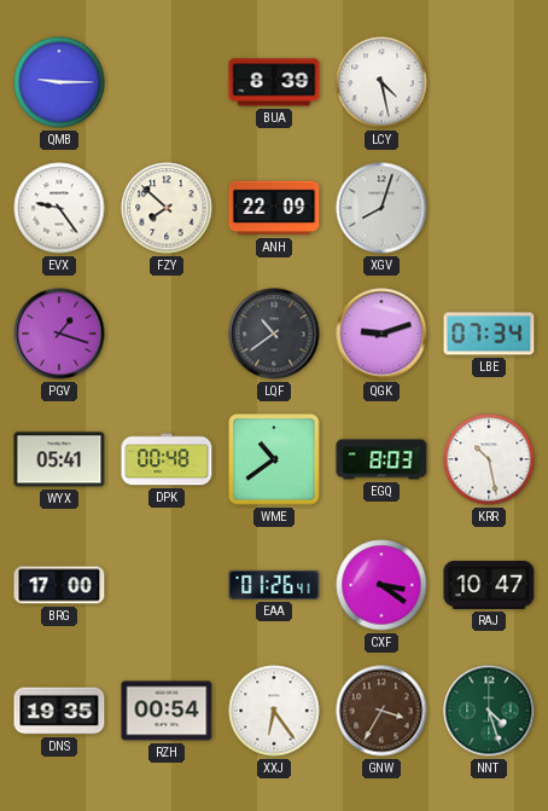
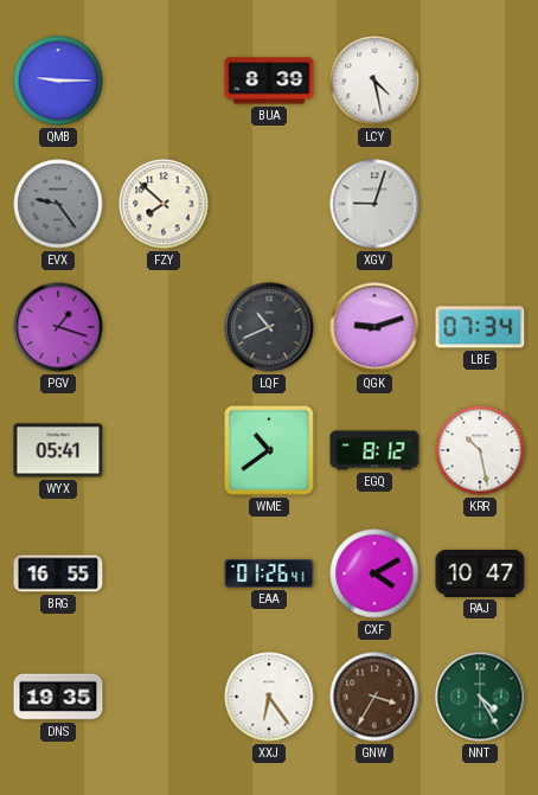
EVX dial: white -> grey
ANH: 22:09 -> none
XGV: 8:03 -> 9:03
LQF: 10:39 -> 10:41
DPK: 00:48 -> none
EGQ: 8:03 -> 8:12
BRG: 17:00 -> 16:55
CXF: 3:21 -> 4:10
RZH: 00:54 -> none
NNT: 4:27 -> 4:25
